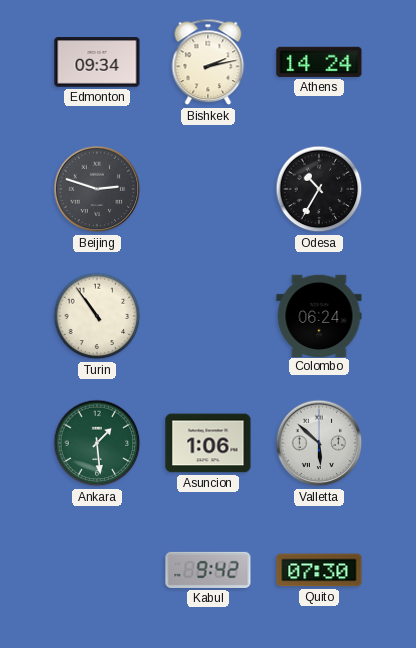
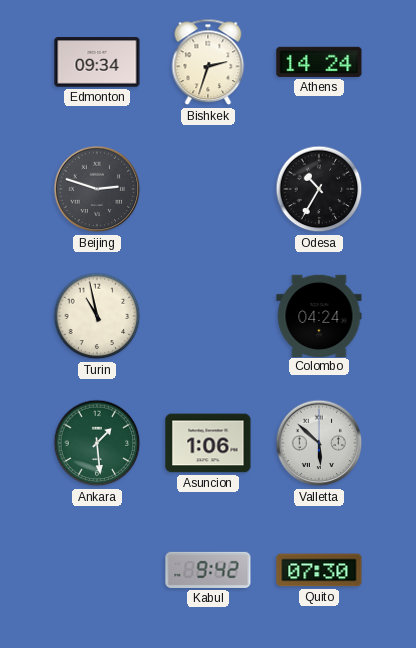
Bishkek: 2:13 -> 2:33
Turin: 10:54 -> 10:58
Colombo: 06:24 -> 04:24
